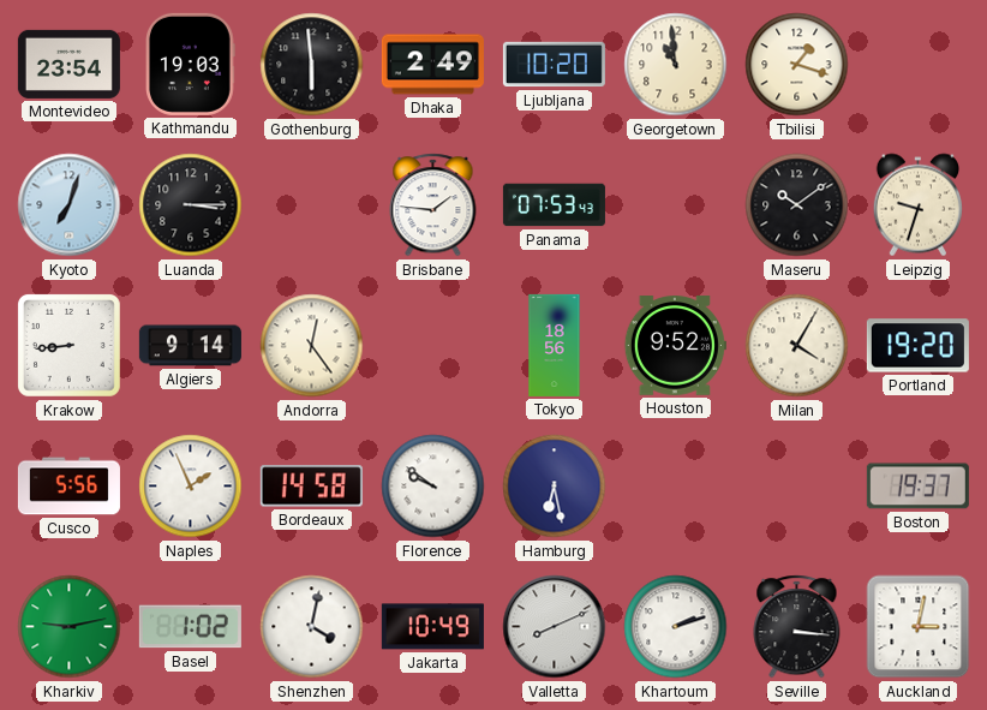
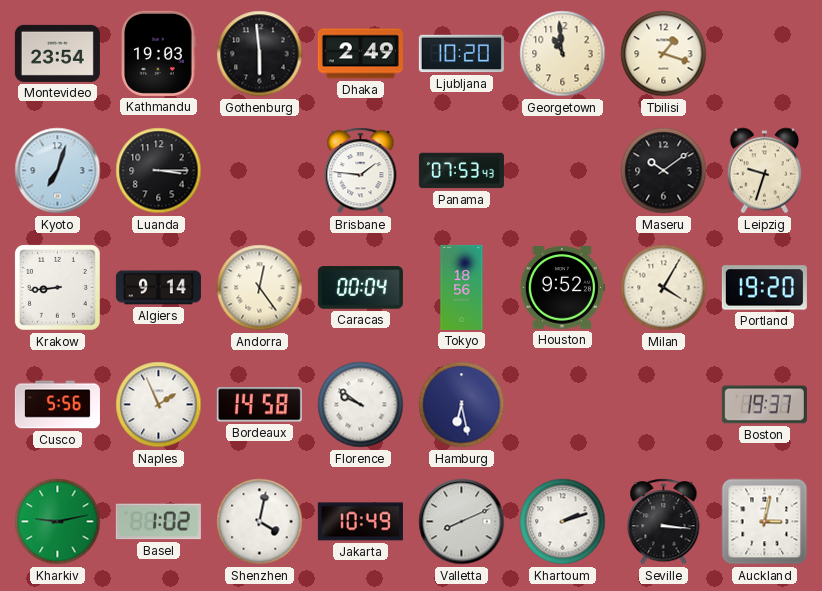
Caracas: none -> 00:04
